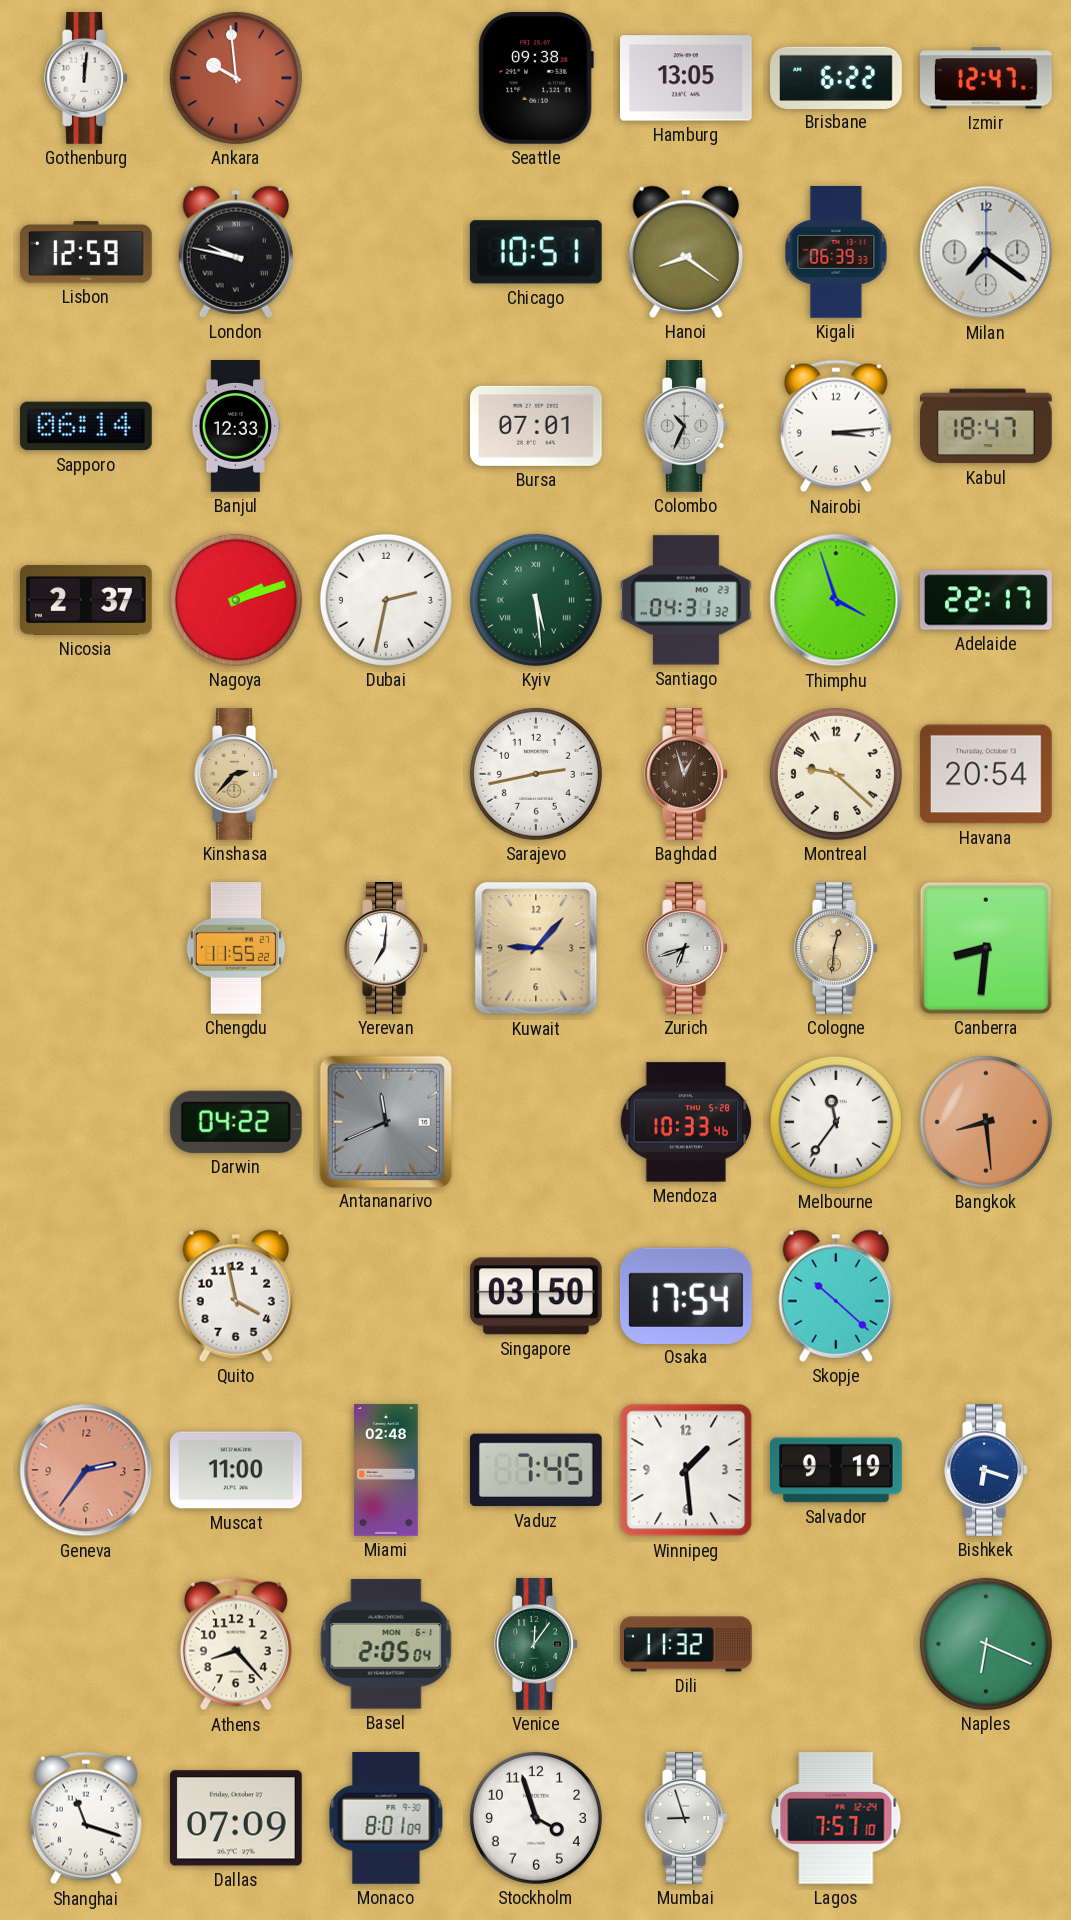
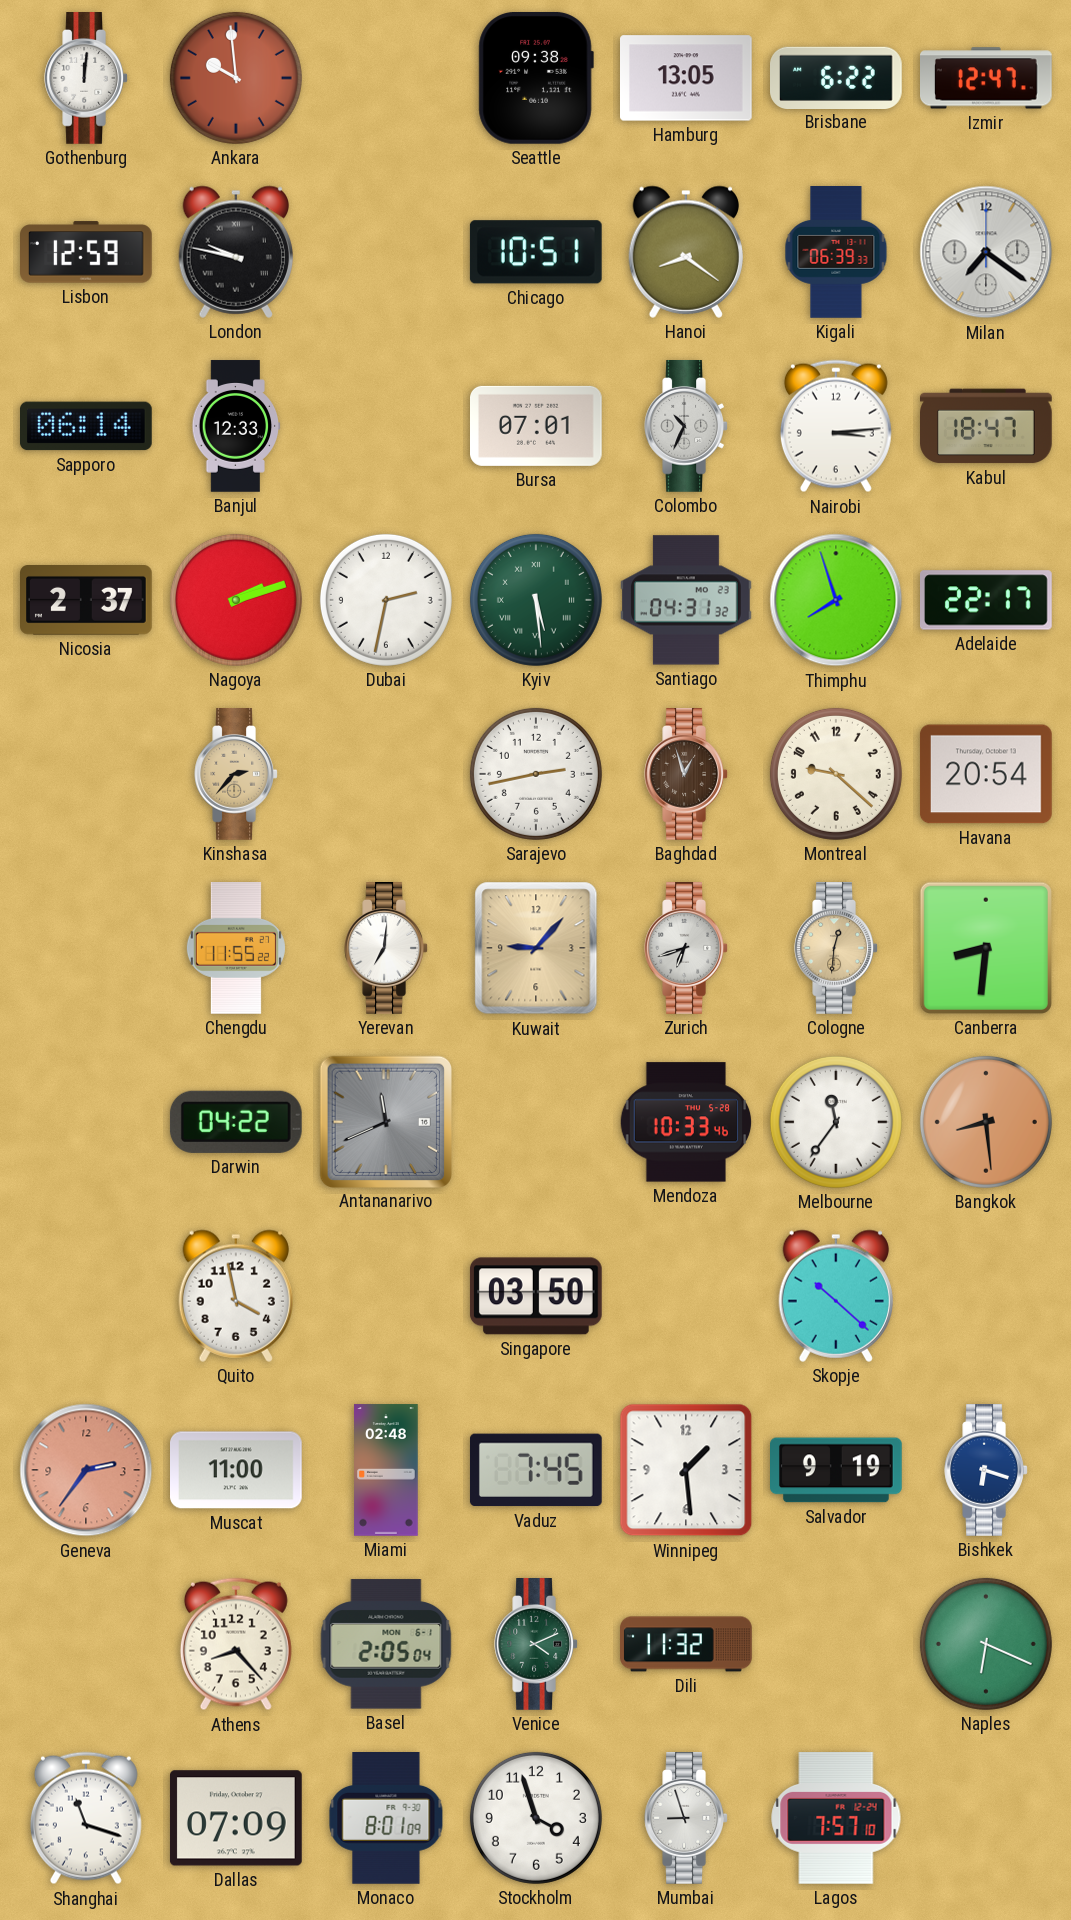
Thimphu: 3:57 -> 7:57
Osaka: 17:54 -> none
Venice: 12:06 -> 4:11
